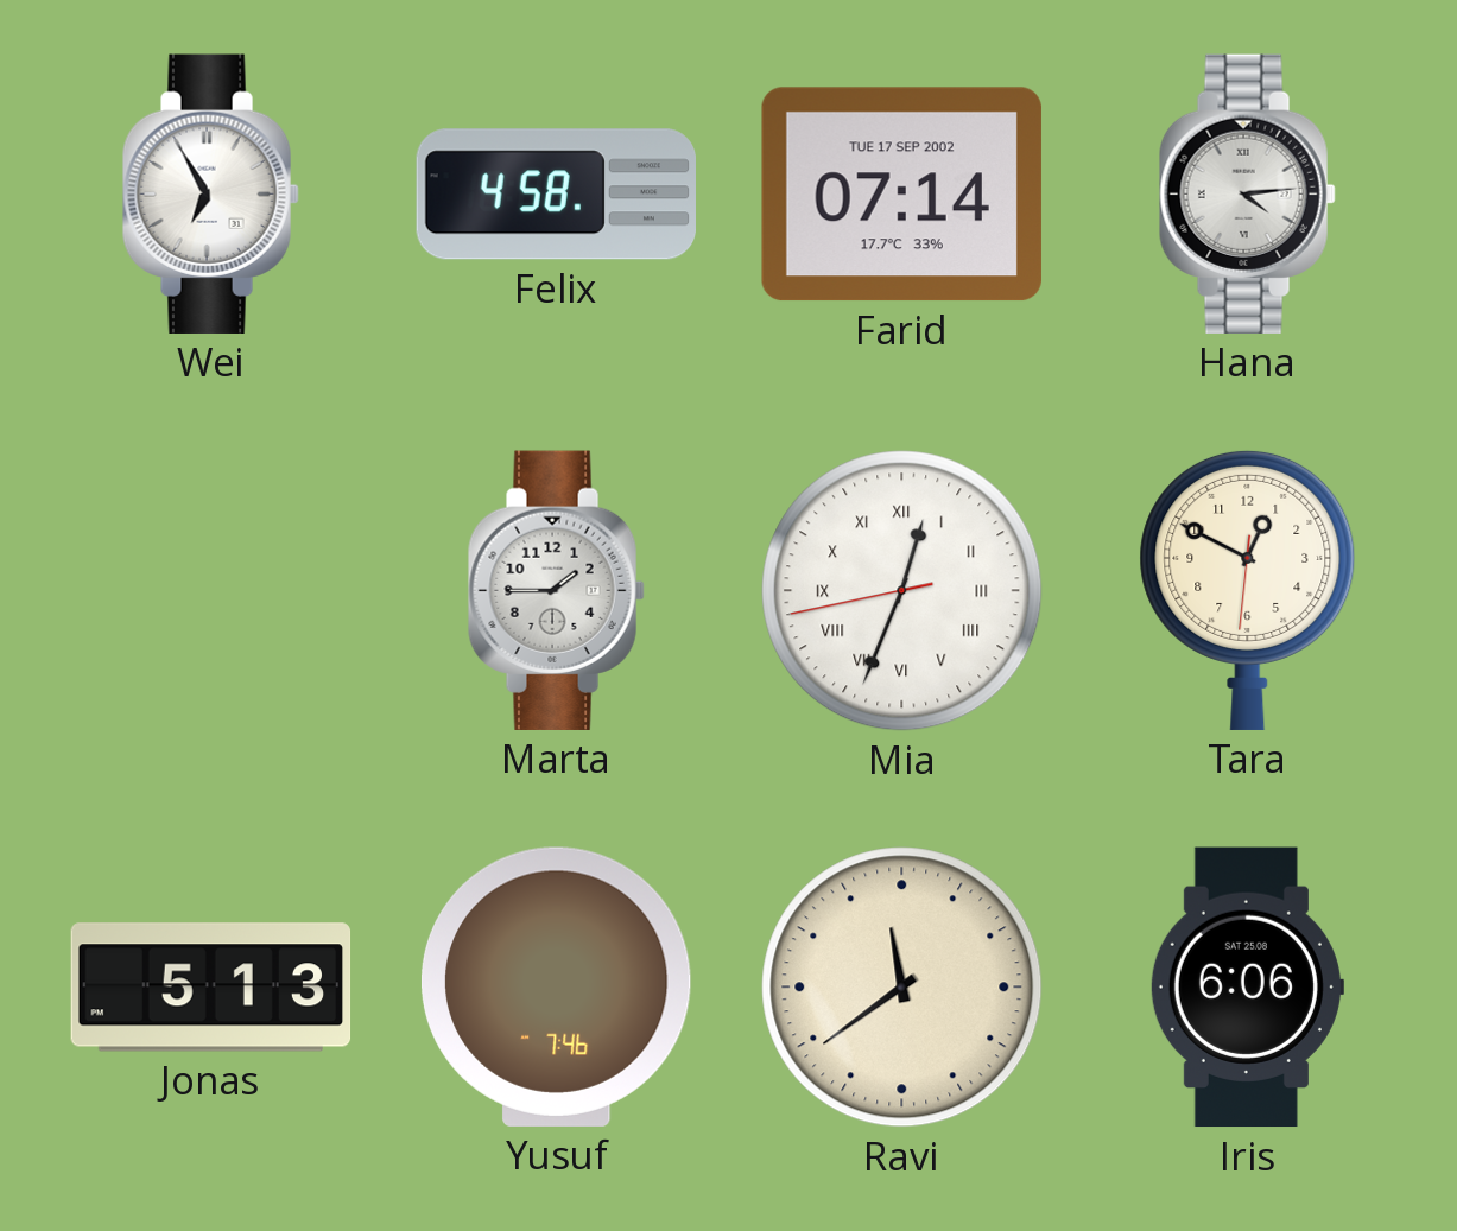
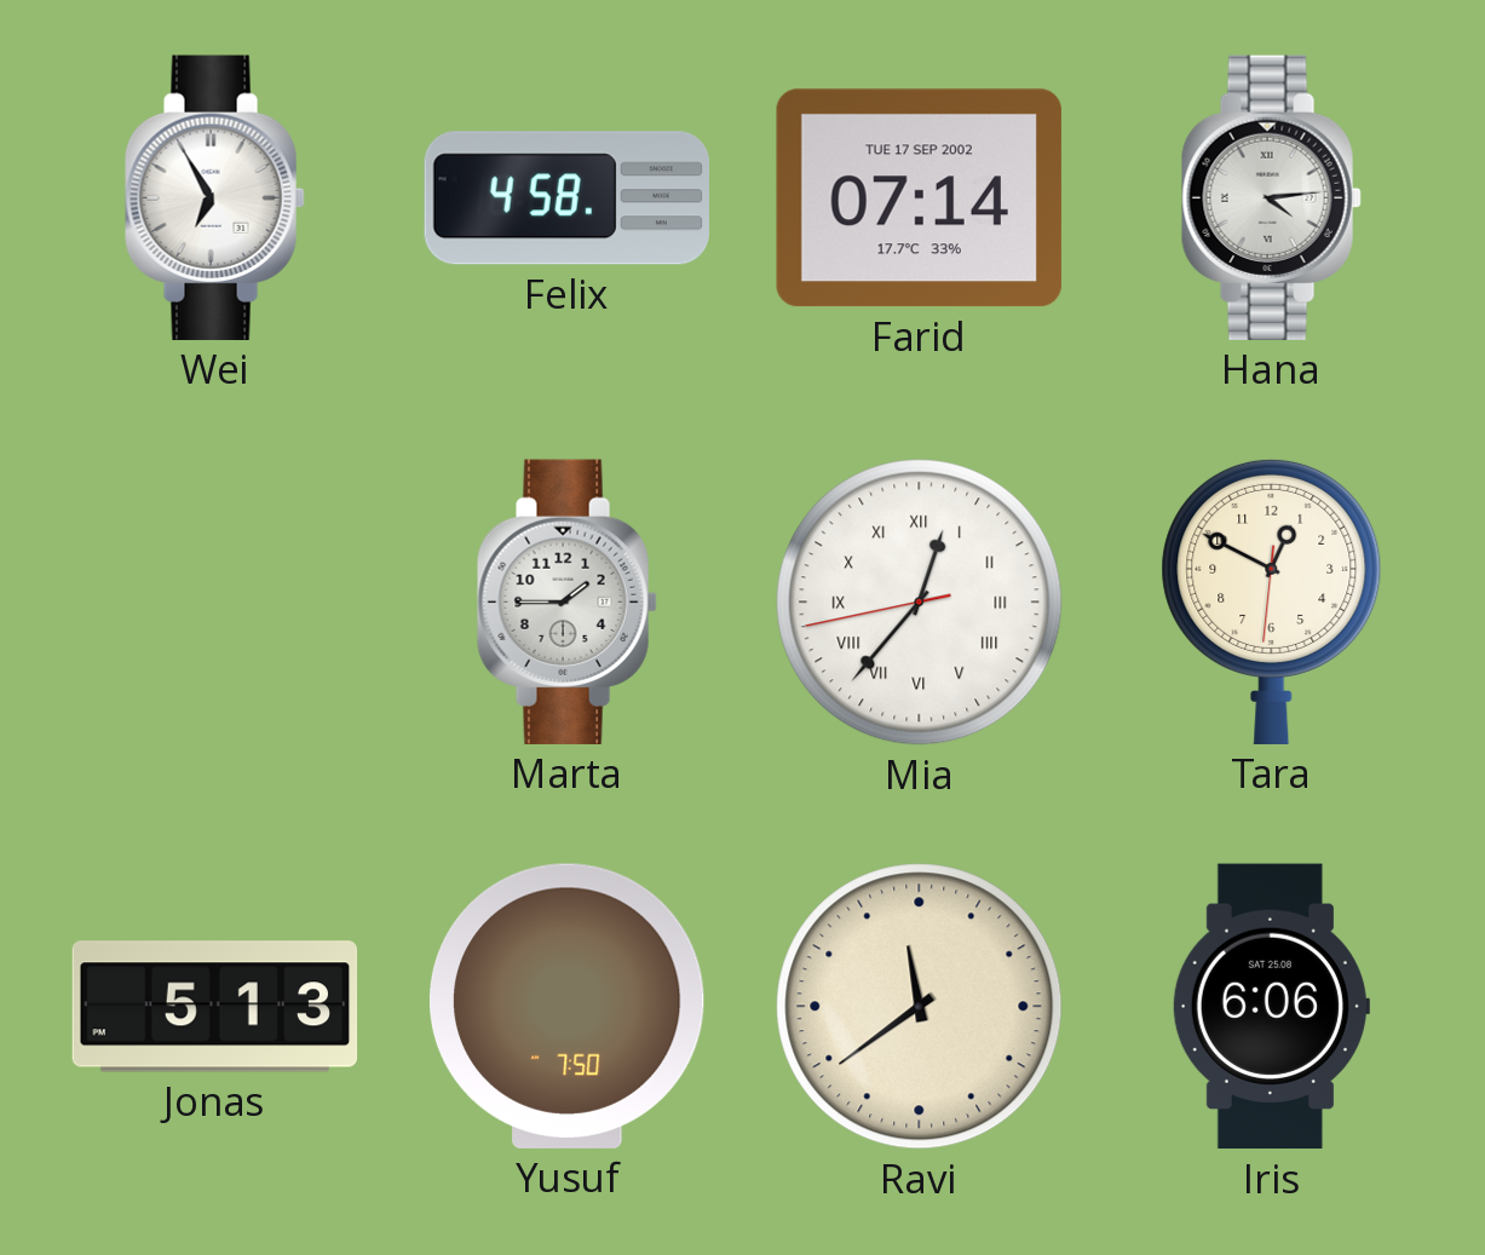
Mia: 12:33 -> 12:36
Yusuf: 7:46 -> 7:50
